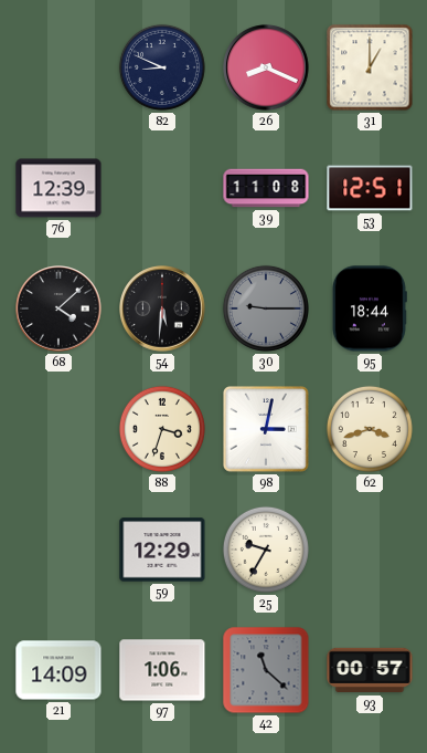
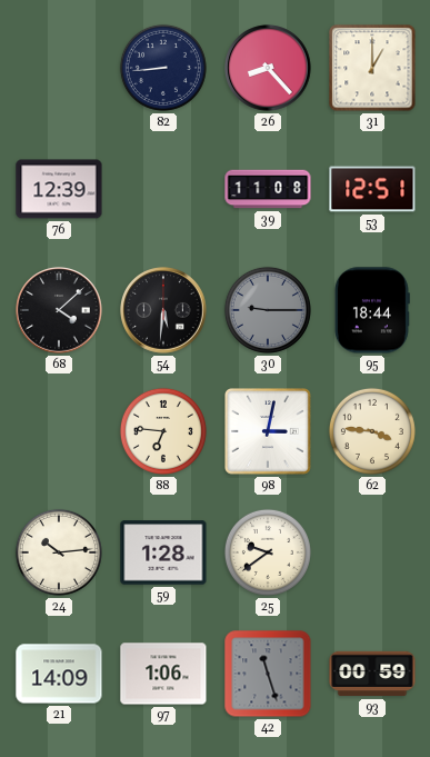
82: 8:49 -> 8:44
26: 8:19 -> 8:23
88: 3:33 -> 6:46
62: 3:42 -> 3:46
24: none -> 10:14
59: 12:29 -> 1:28
25: 9:35 -> 9:39
42: 11:22 -> 11:27
93: 00:57 -> 00:59
